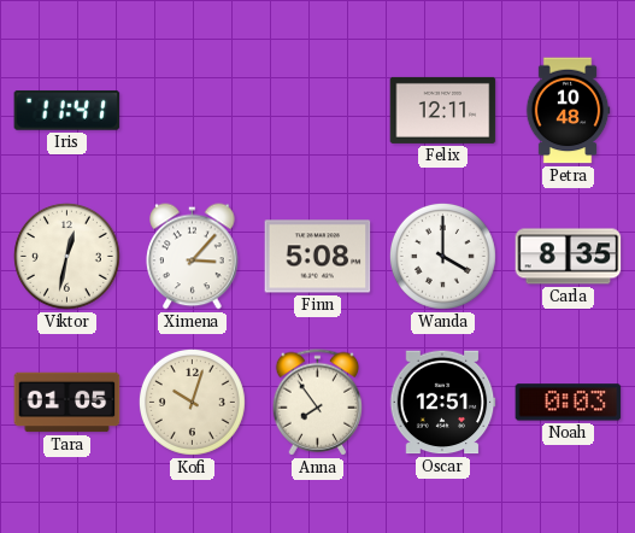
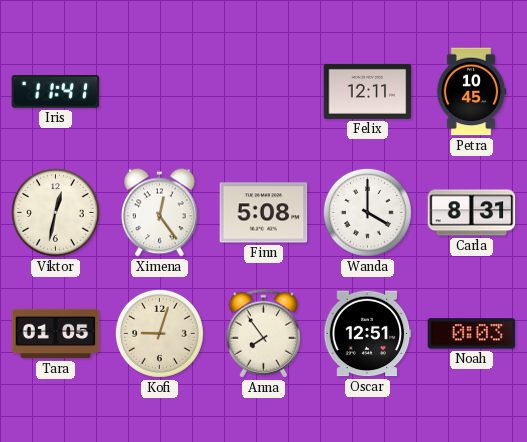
Petra: 10:48 -> 10:45
Ximena: 3:07 -> 12:24
Carla: 8:35 -> 8:31
Kofi: 10:03 -> 9:03
